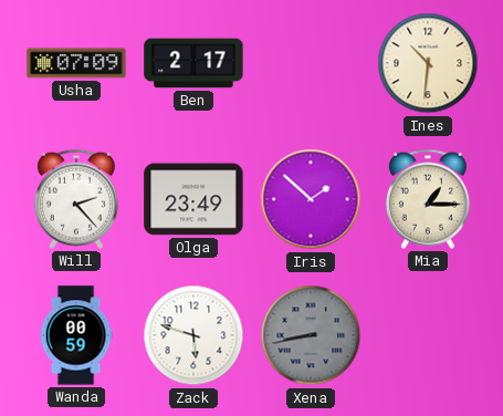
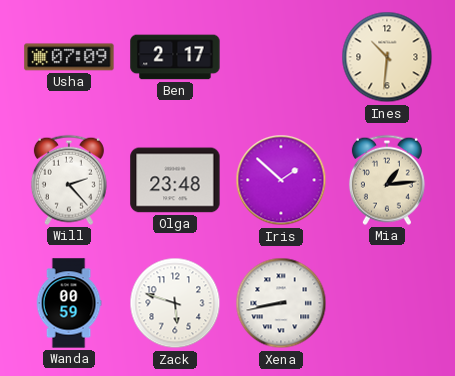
Olga: 23:49 -> 23:48
Mia: 1:15 -> 1:14
Xena dial: grey -> white
